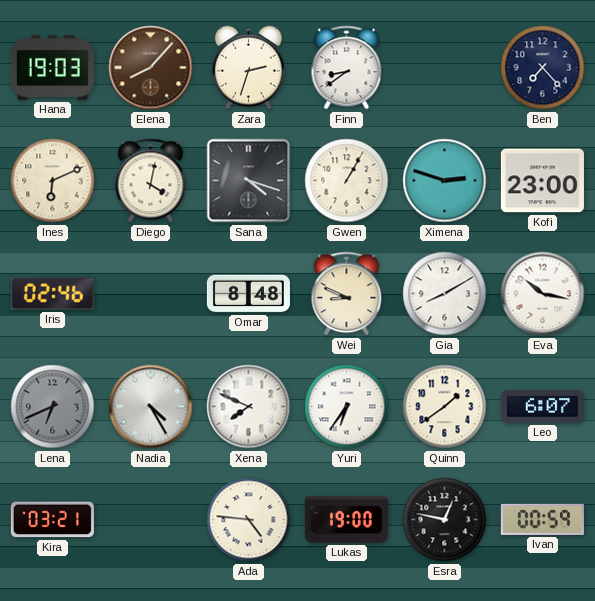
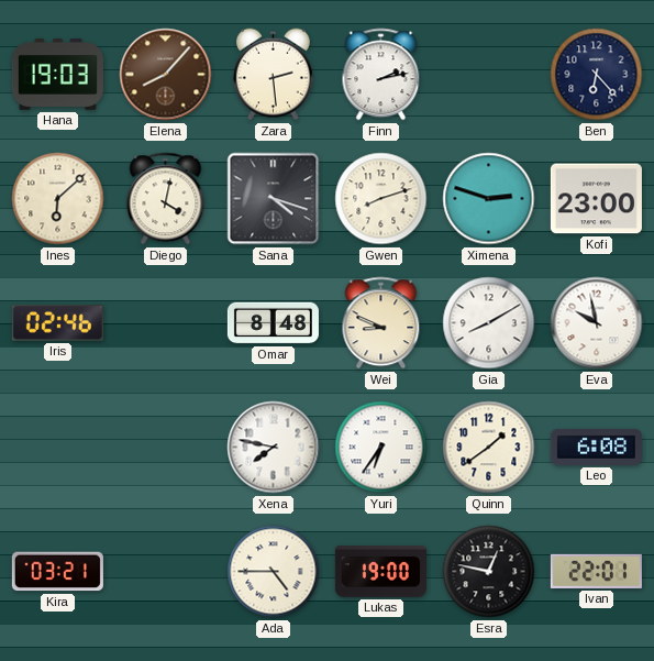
Zara: 2:33 -> 2:29
Finn: 8:39 -> 2:13
Ben: 7:23 -> 6:23
Ines: 6:11 -> 6:08
Gwen: 1:05 -> 8:12
Eva: 10:17 -> 9:58
Lena: 6:41 -> none
Nadia: 4:25 -> none
Xena: 7:49 -> 7:47
Leo: 6:07 -> 6:08
Ada: 4:46 -> 4:45
Ivan: 00:59 -> 22:01
